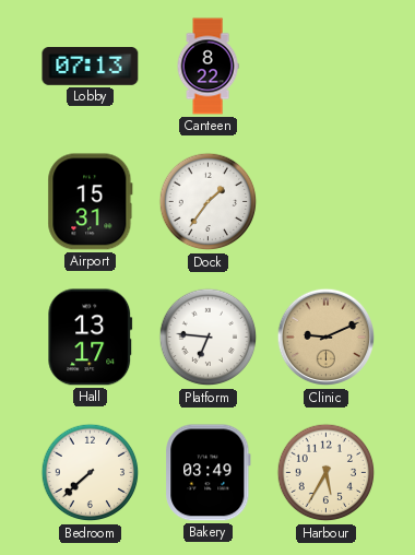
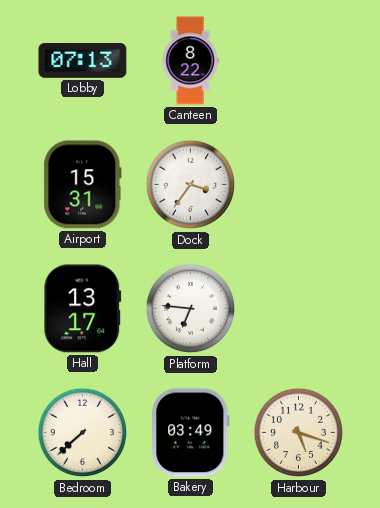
Dock: 1:36 -> 3:36
Clinic: 9:11 -> none
Harbour: 5:35 -> 5:18
